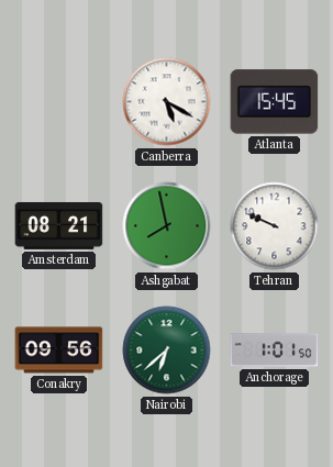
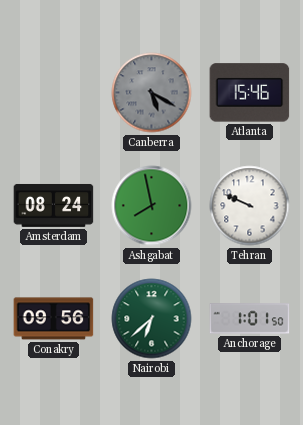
Canberra dial: white -> grey
Atlanta: 15:45 -> 15:46
Amsterdam: 08:21 -> 08:24
